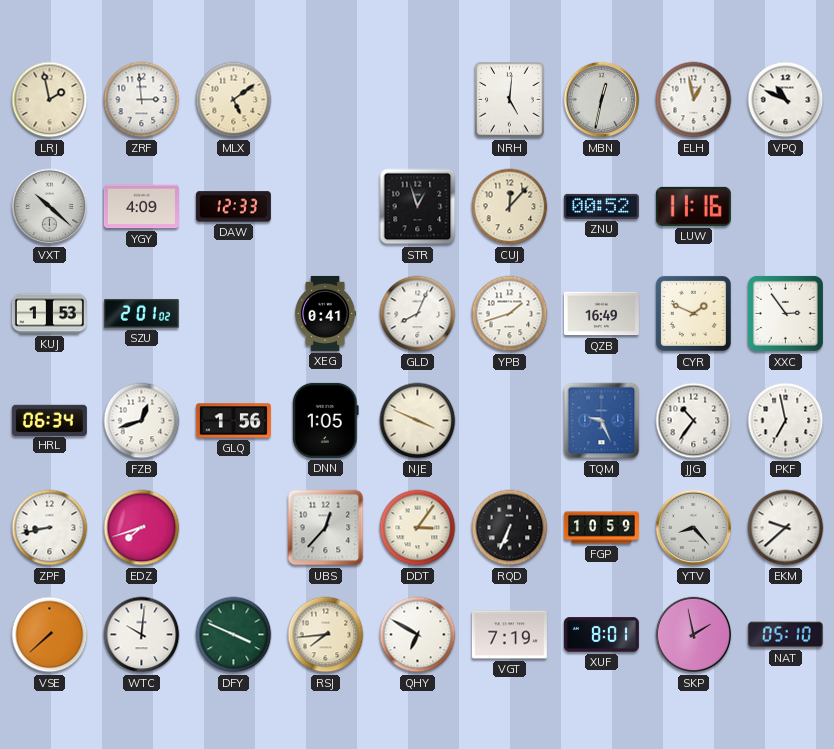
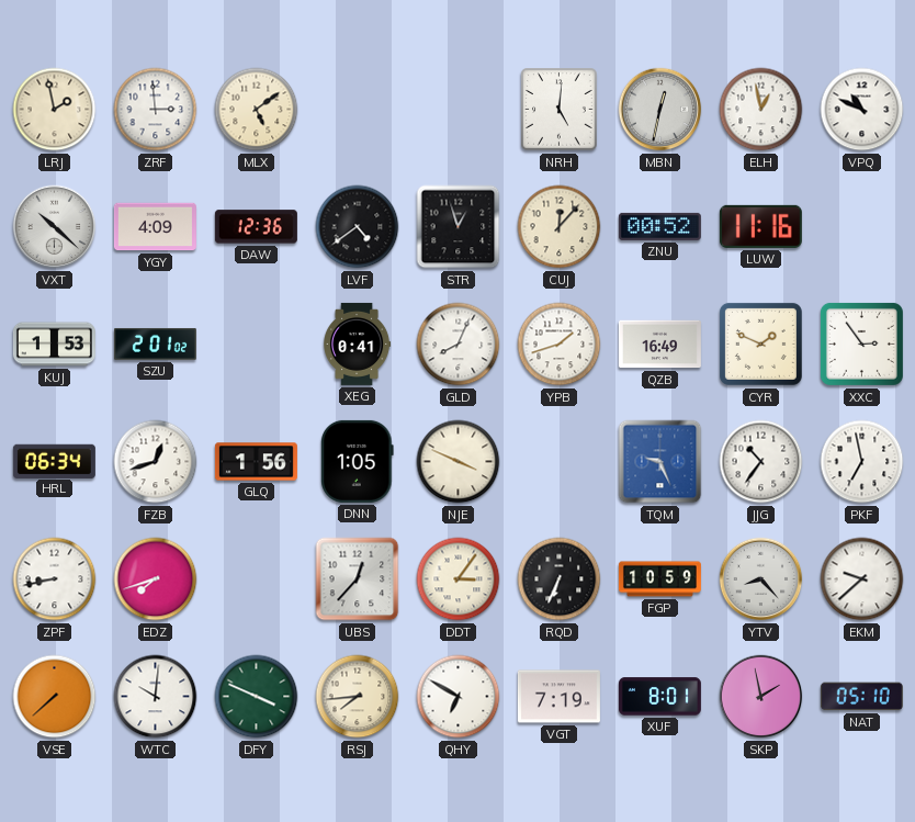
DAW: 12:33 -> 12:36
LVF: none -> 4:39
